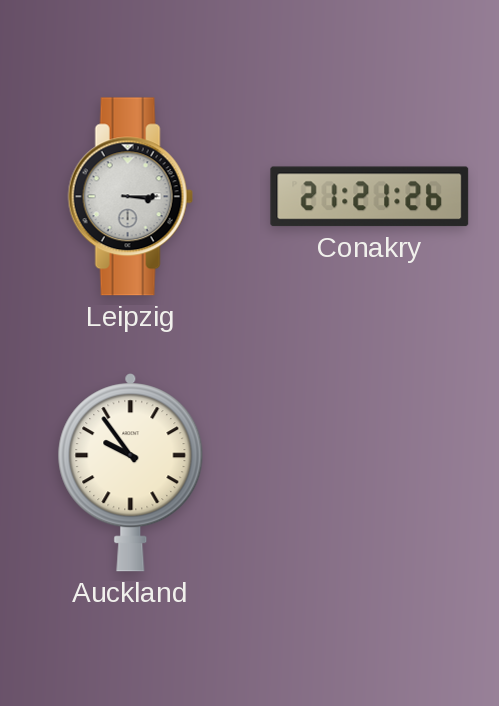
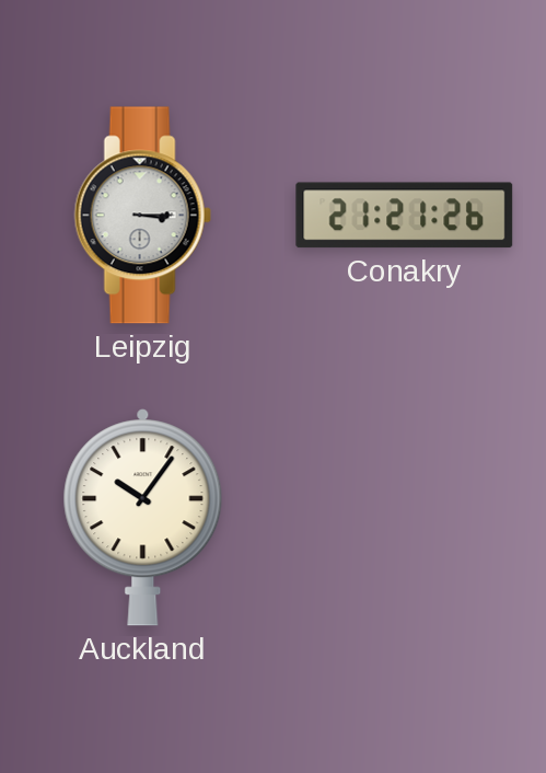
Auckland: 9:54 -> 10:06
